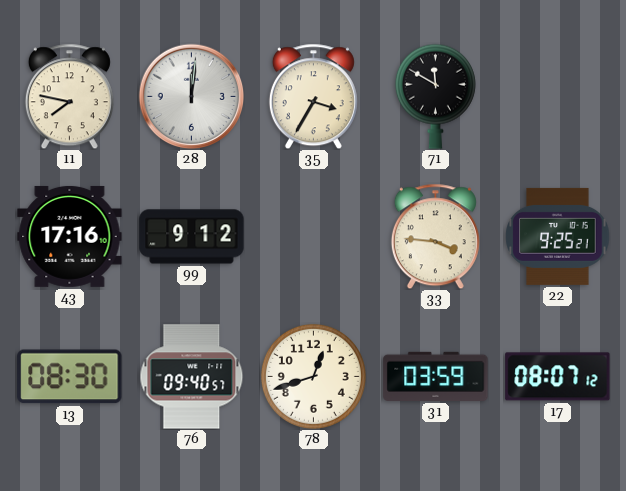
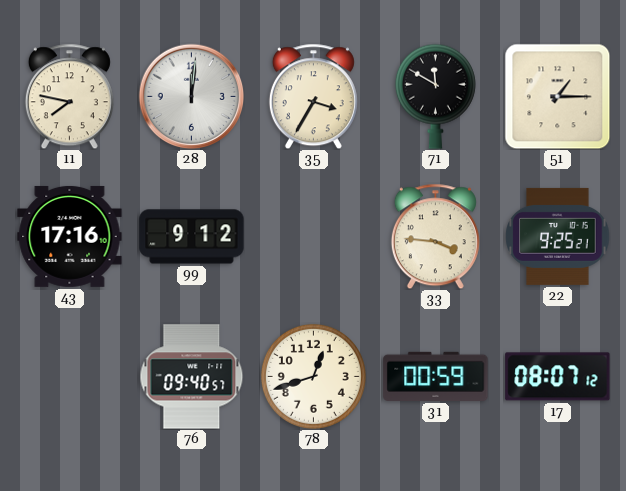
51: none -> 1:15
13: 08:30 -> none
31: 03:59 -> 00:59
